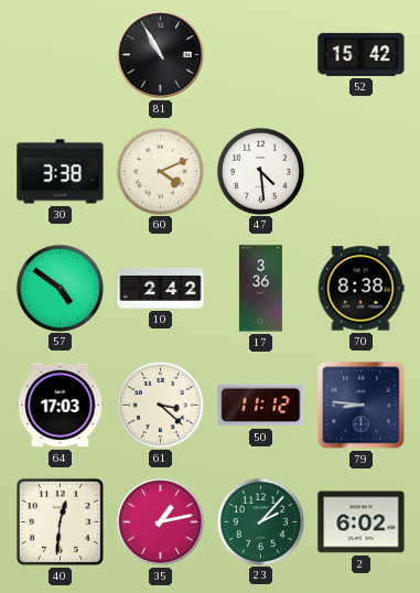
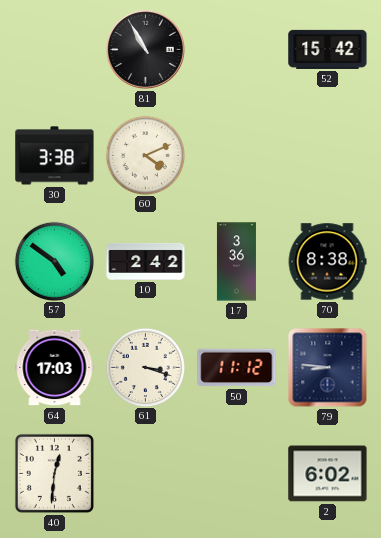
47: 4:29 -> none
61: 3:22 -> 3:18
35: 1:13 -> none
23: 2:07 -> none
